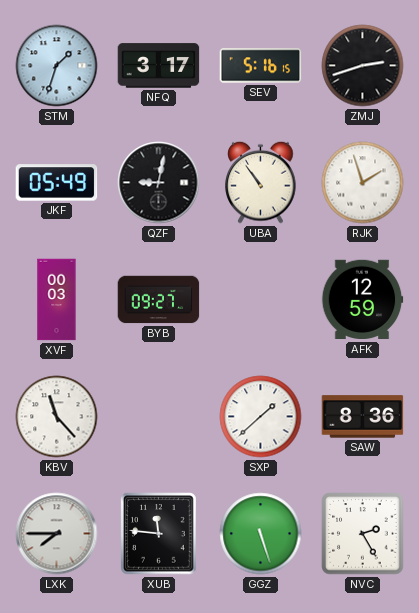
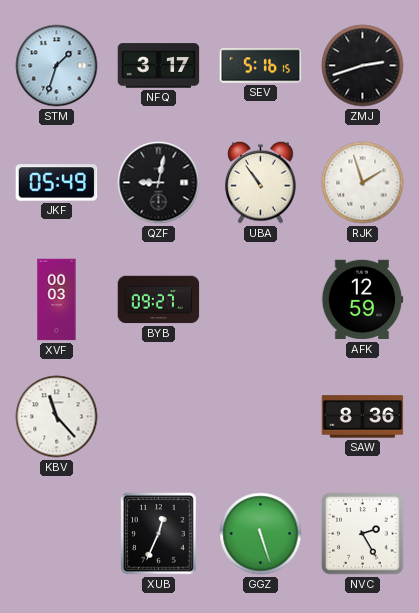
SXP: 1:38 -> none
LXK: 7:45 -> none
XUB: 11:46 -> 12:34
